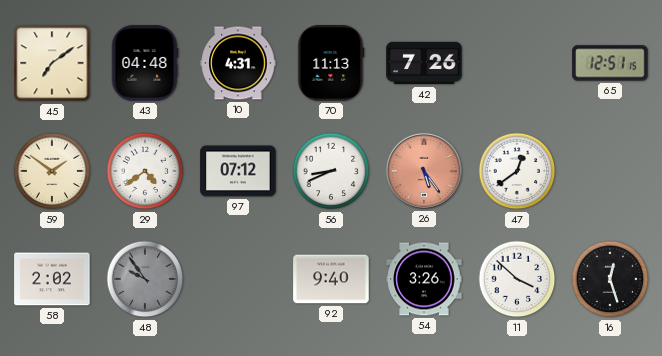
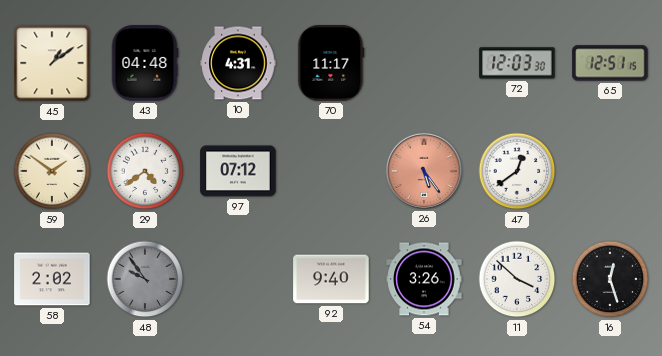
45: 7:09 -> 1:09
70: 11:13 -> 11:17
42: 7:26 -> none
72: none -> 12:03
56: 8:41 -> none
